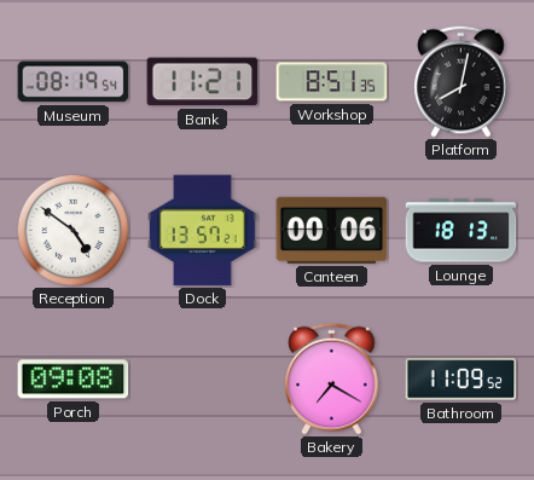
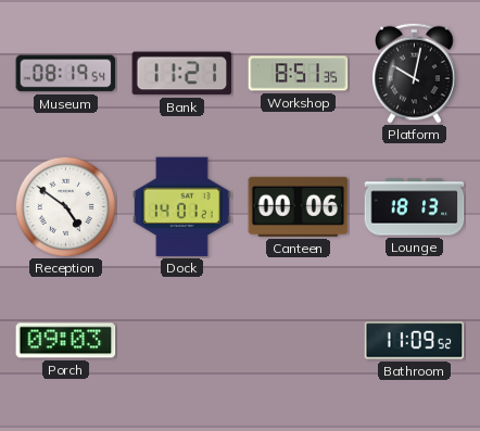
Platform: 8:02 -> 10:02
Dock: 13:57 -> 14:01
Porch: 09:08 -> 09:03
Bakery: 7:20 -> none
